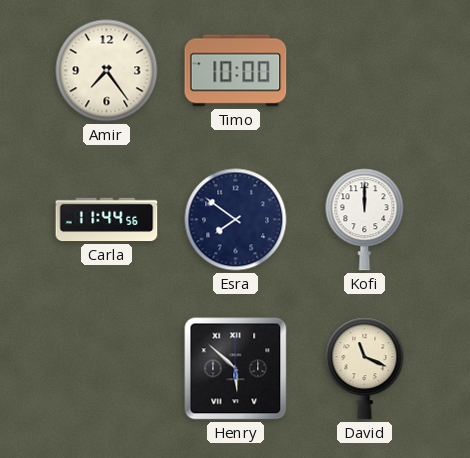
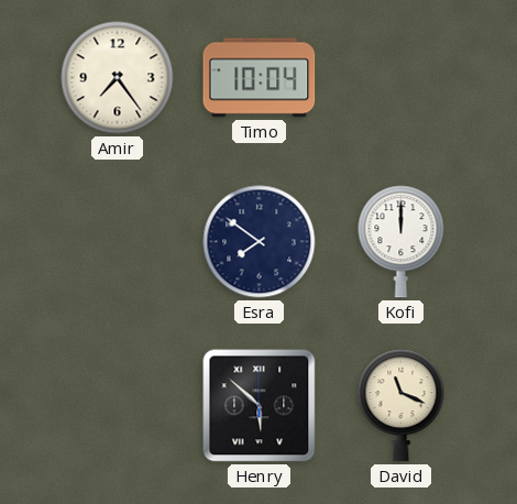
Timo: 10:00 -> 10:04
Carla: 11:44 -> none
